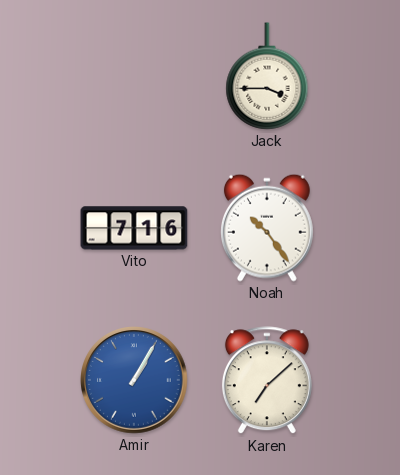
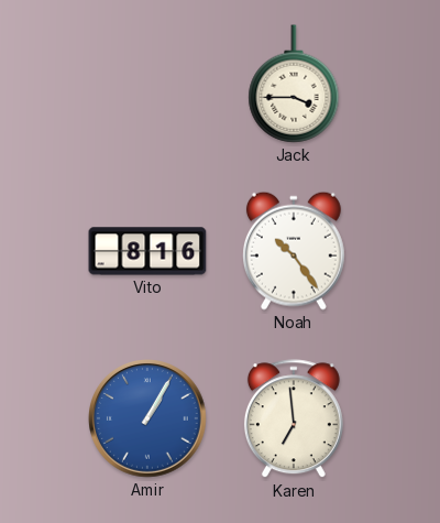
Vito: 7:16 -> 8:16
Karen: 7:08 -> 6:59
